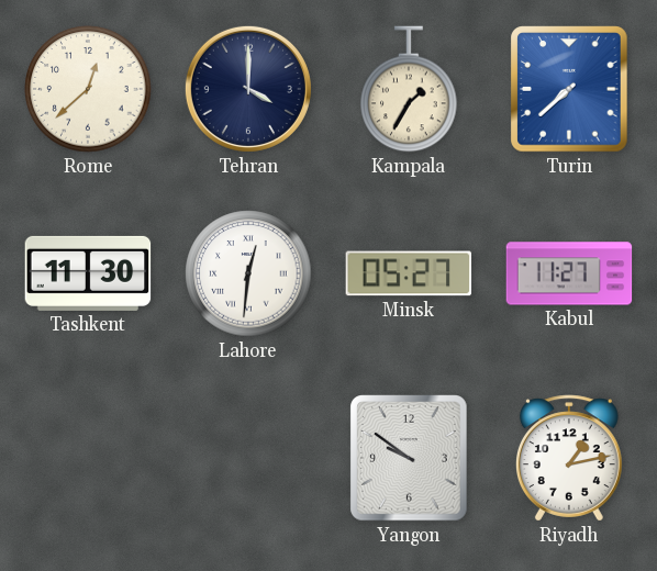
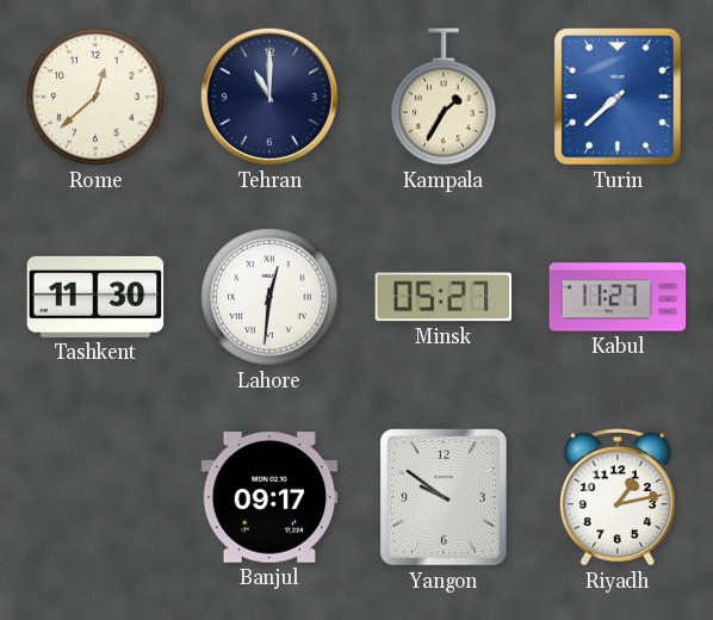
Tehran: 4:00 -> 11:00
Banjul: none -> 09:17
